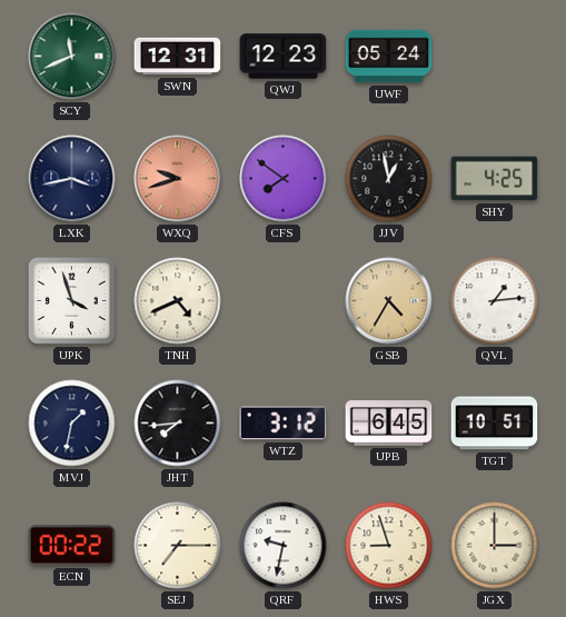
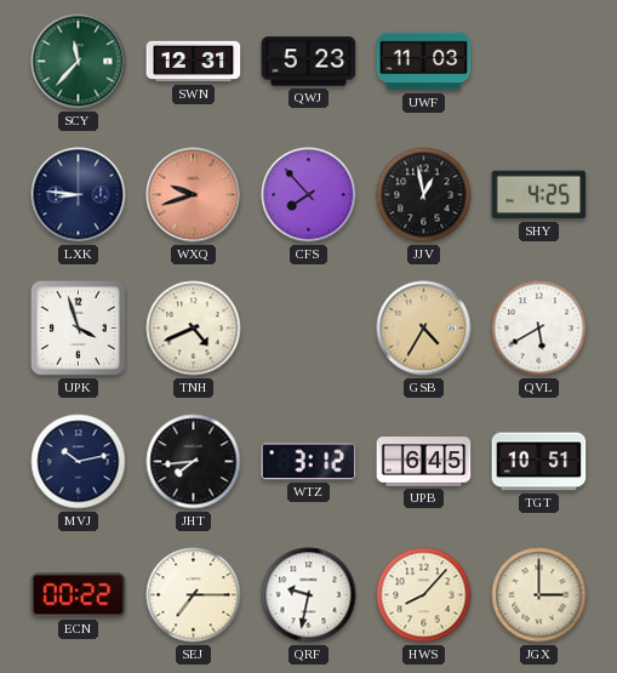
SCY: 11:41 -> 11:37
QWJ: 12:23 -> 5:23
UWF: 05:24 -> 11:03
LXK: 3:43 -> 8:46
CFS: 7:51 -> 7:53
QVL: 1:14 -> 5:40
MVJ: 1:32 -> 10:13
HWS: 8:57 -> 8:07
